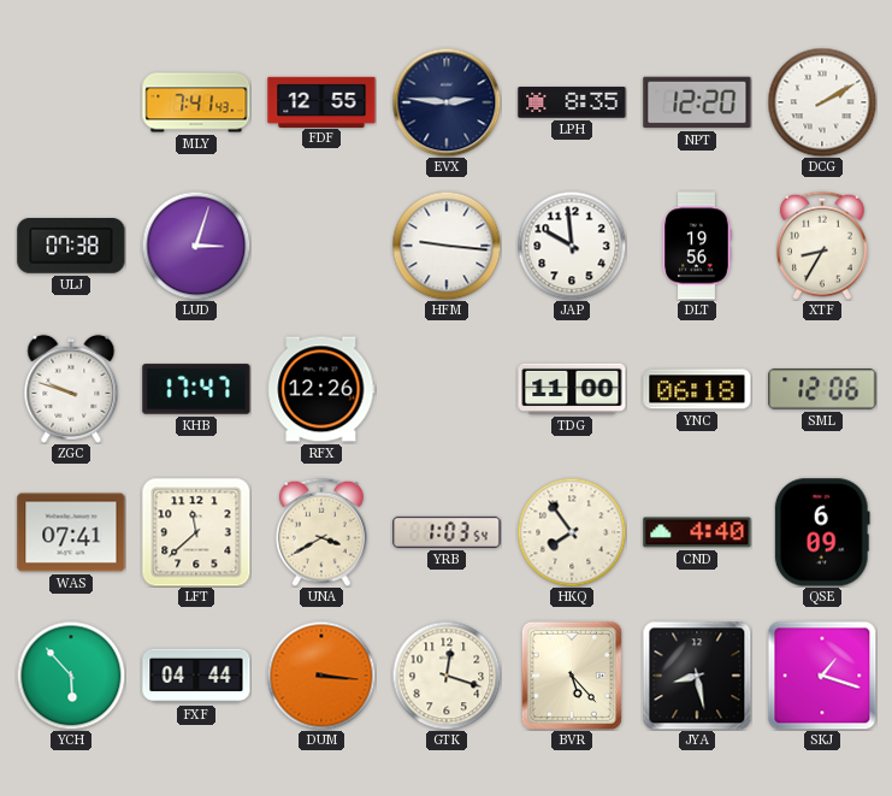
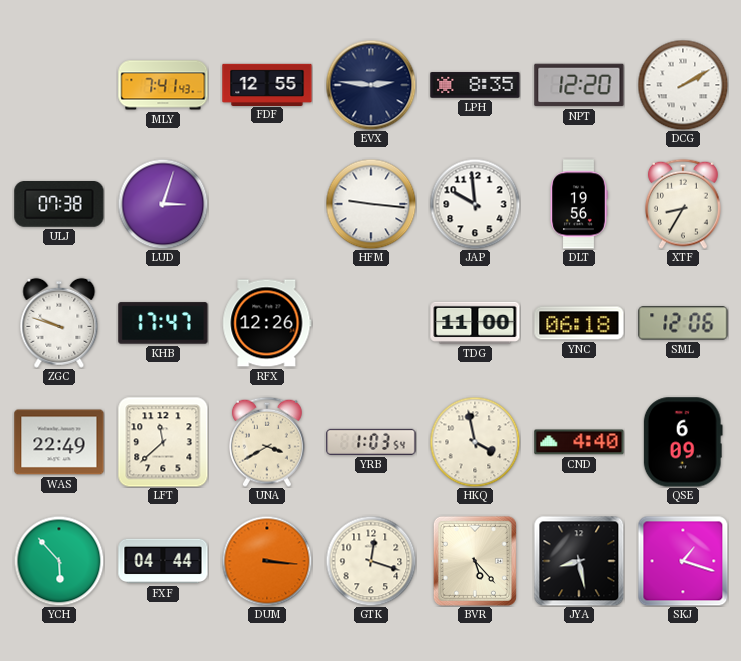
WAS: 07:41 -> 22:49
HKQ: 7:54 -> 3:58
